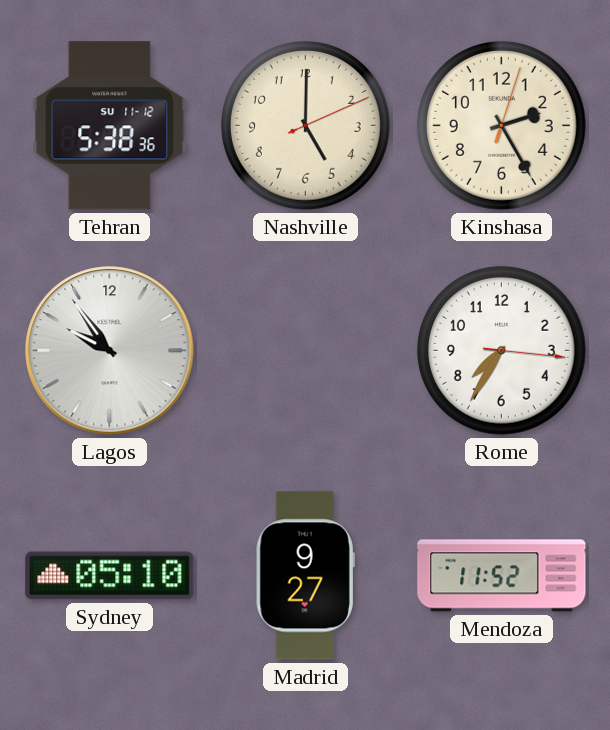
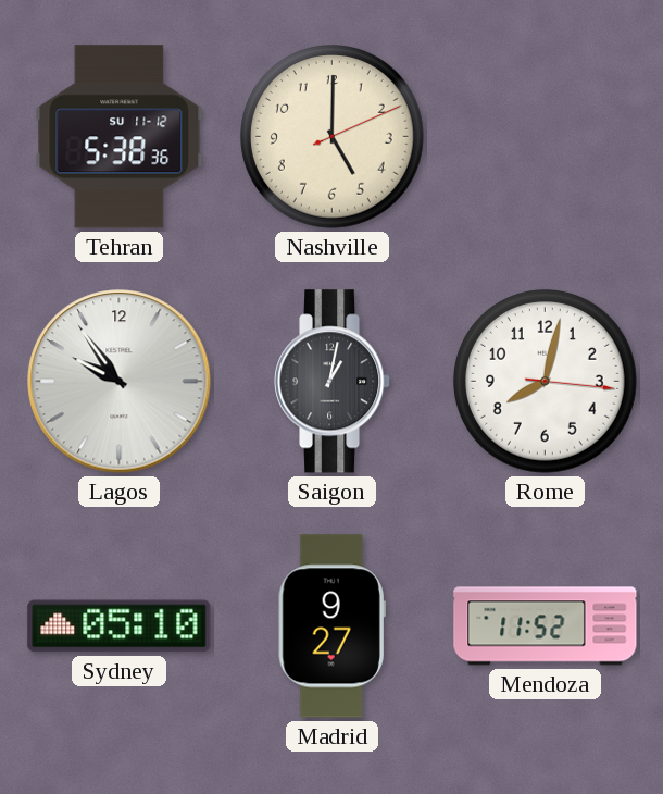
Kinshasa: 2:25 -> none
Saigon: none -> 1:02
Rome: 7:35 -> 8:02
